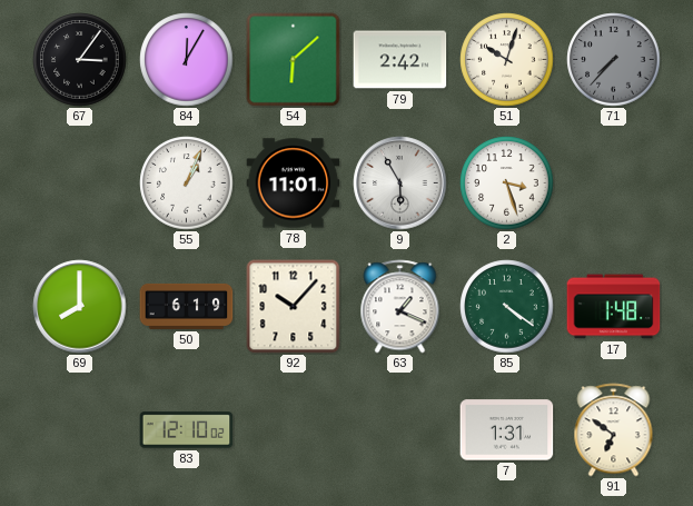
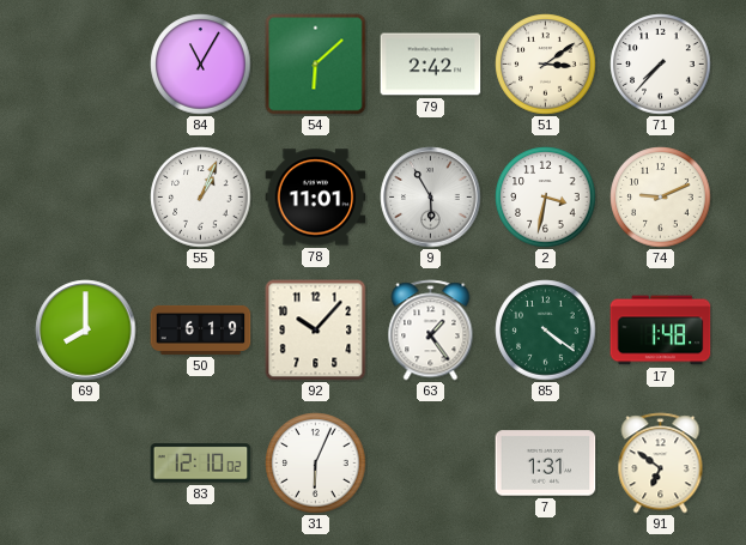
67: 3:06 -> none
84: 12:05 -> 11:05
51: 10:03 -> 3:09
71 dial: grey -> white
2: 3:27 -> 3:32
74: none -> 9:11
63: 1:19 -> 1:24
31: none -> 6:04
